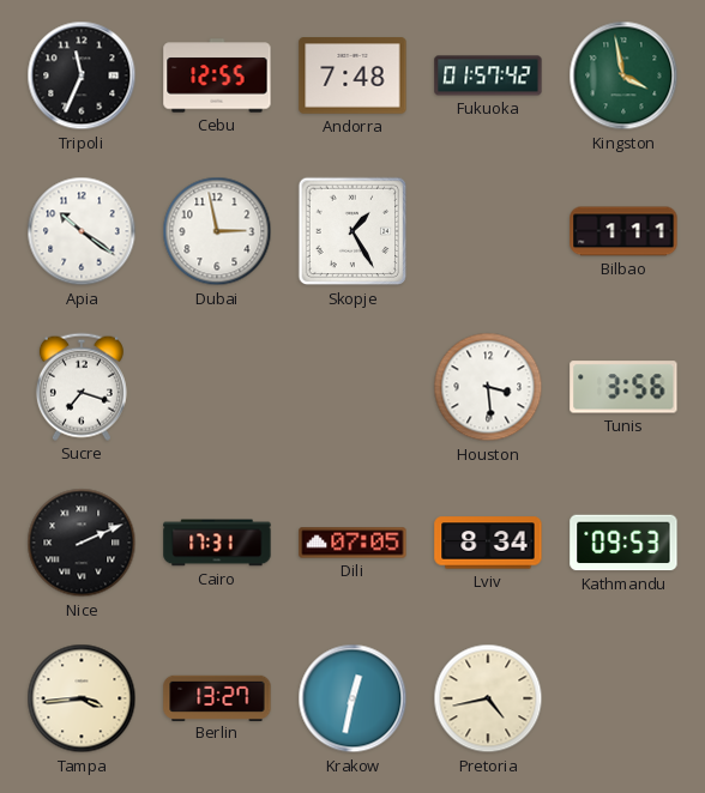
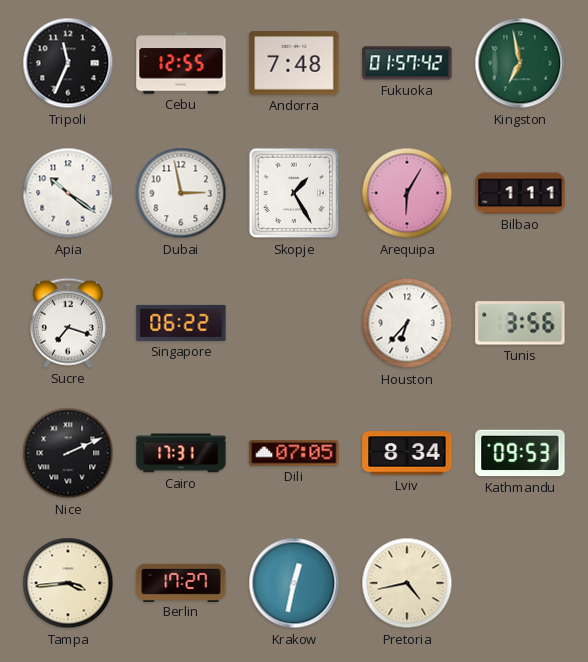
Kingston: 3:58 -> 6:58
Arequipa: none -> 6:05
Singapore: none -> 06:22
Houston: 3:29 -> 6:37
Berlin: 13:27 -> 17:27
